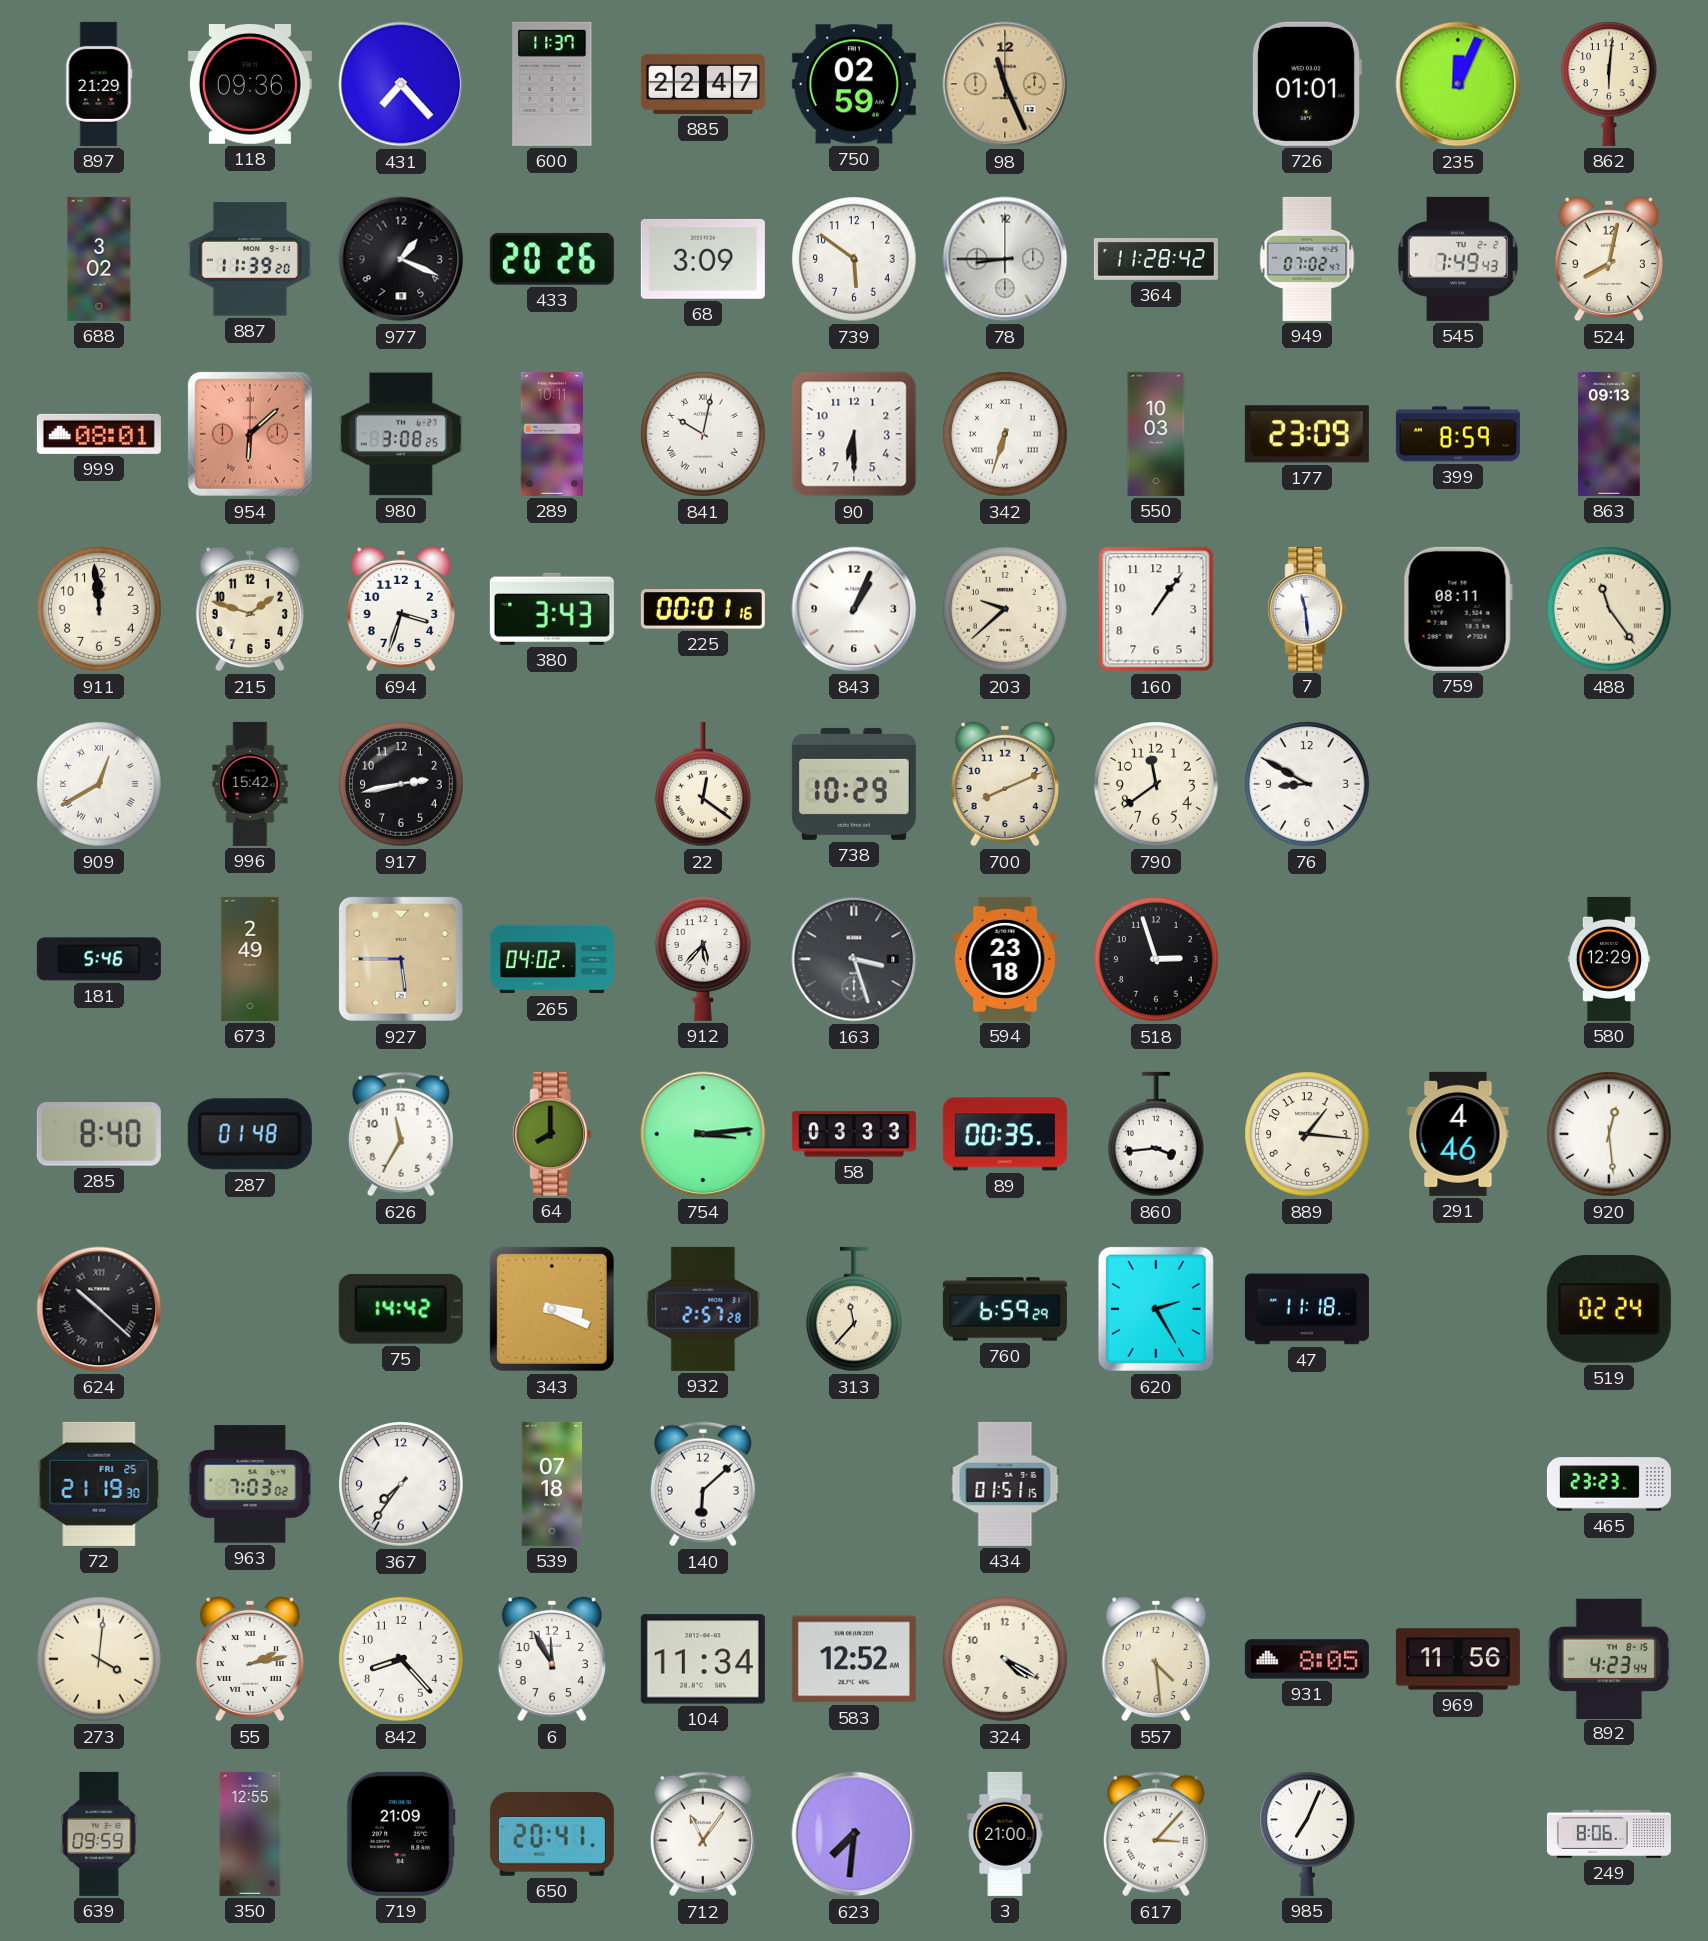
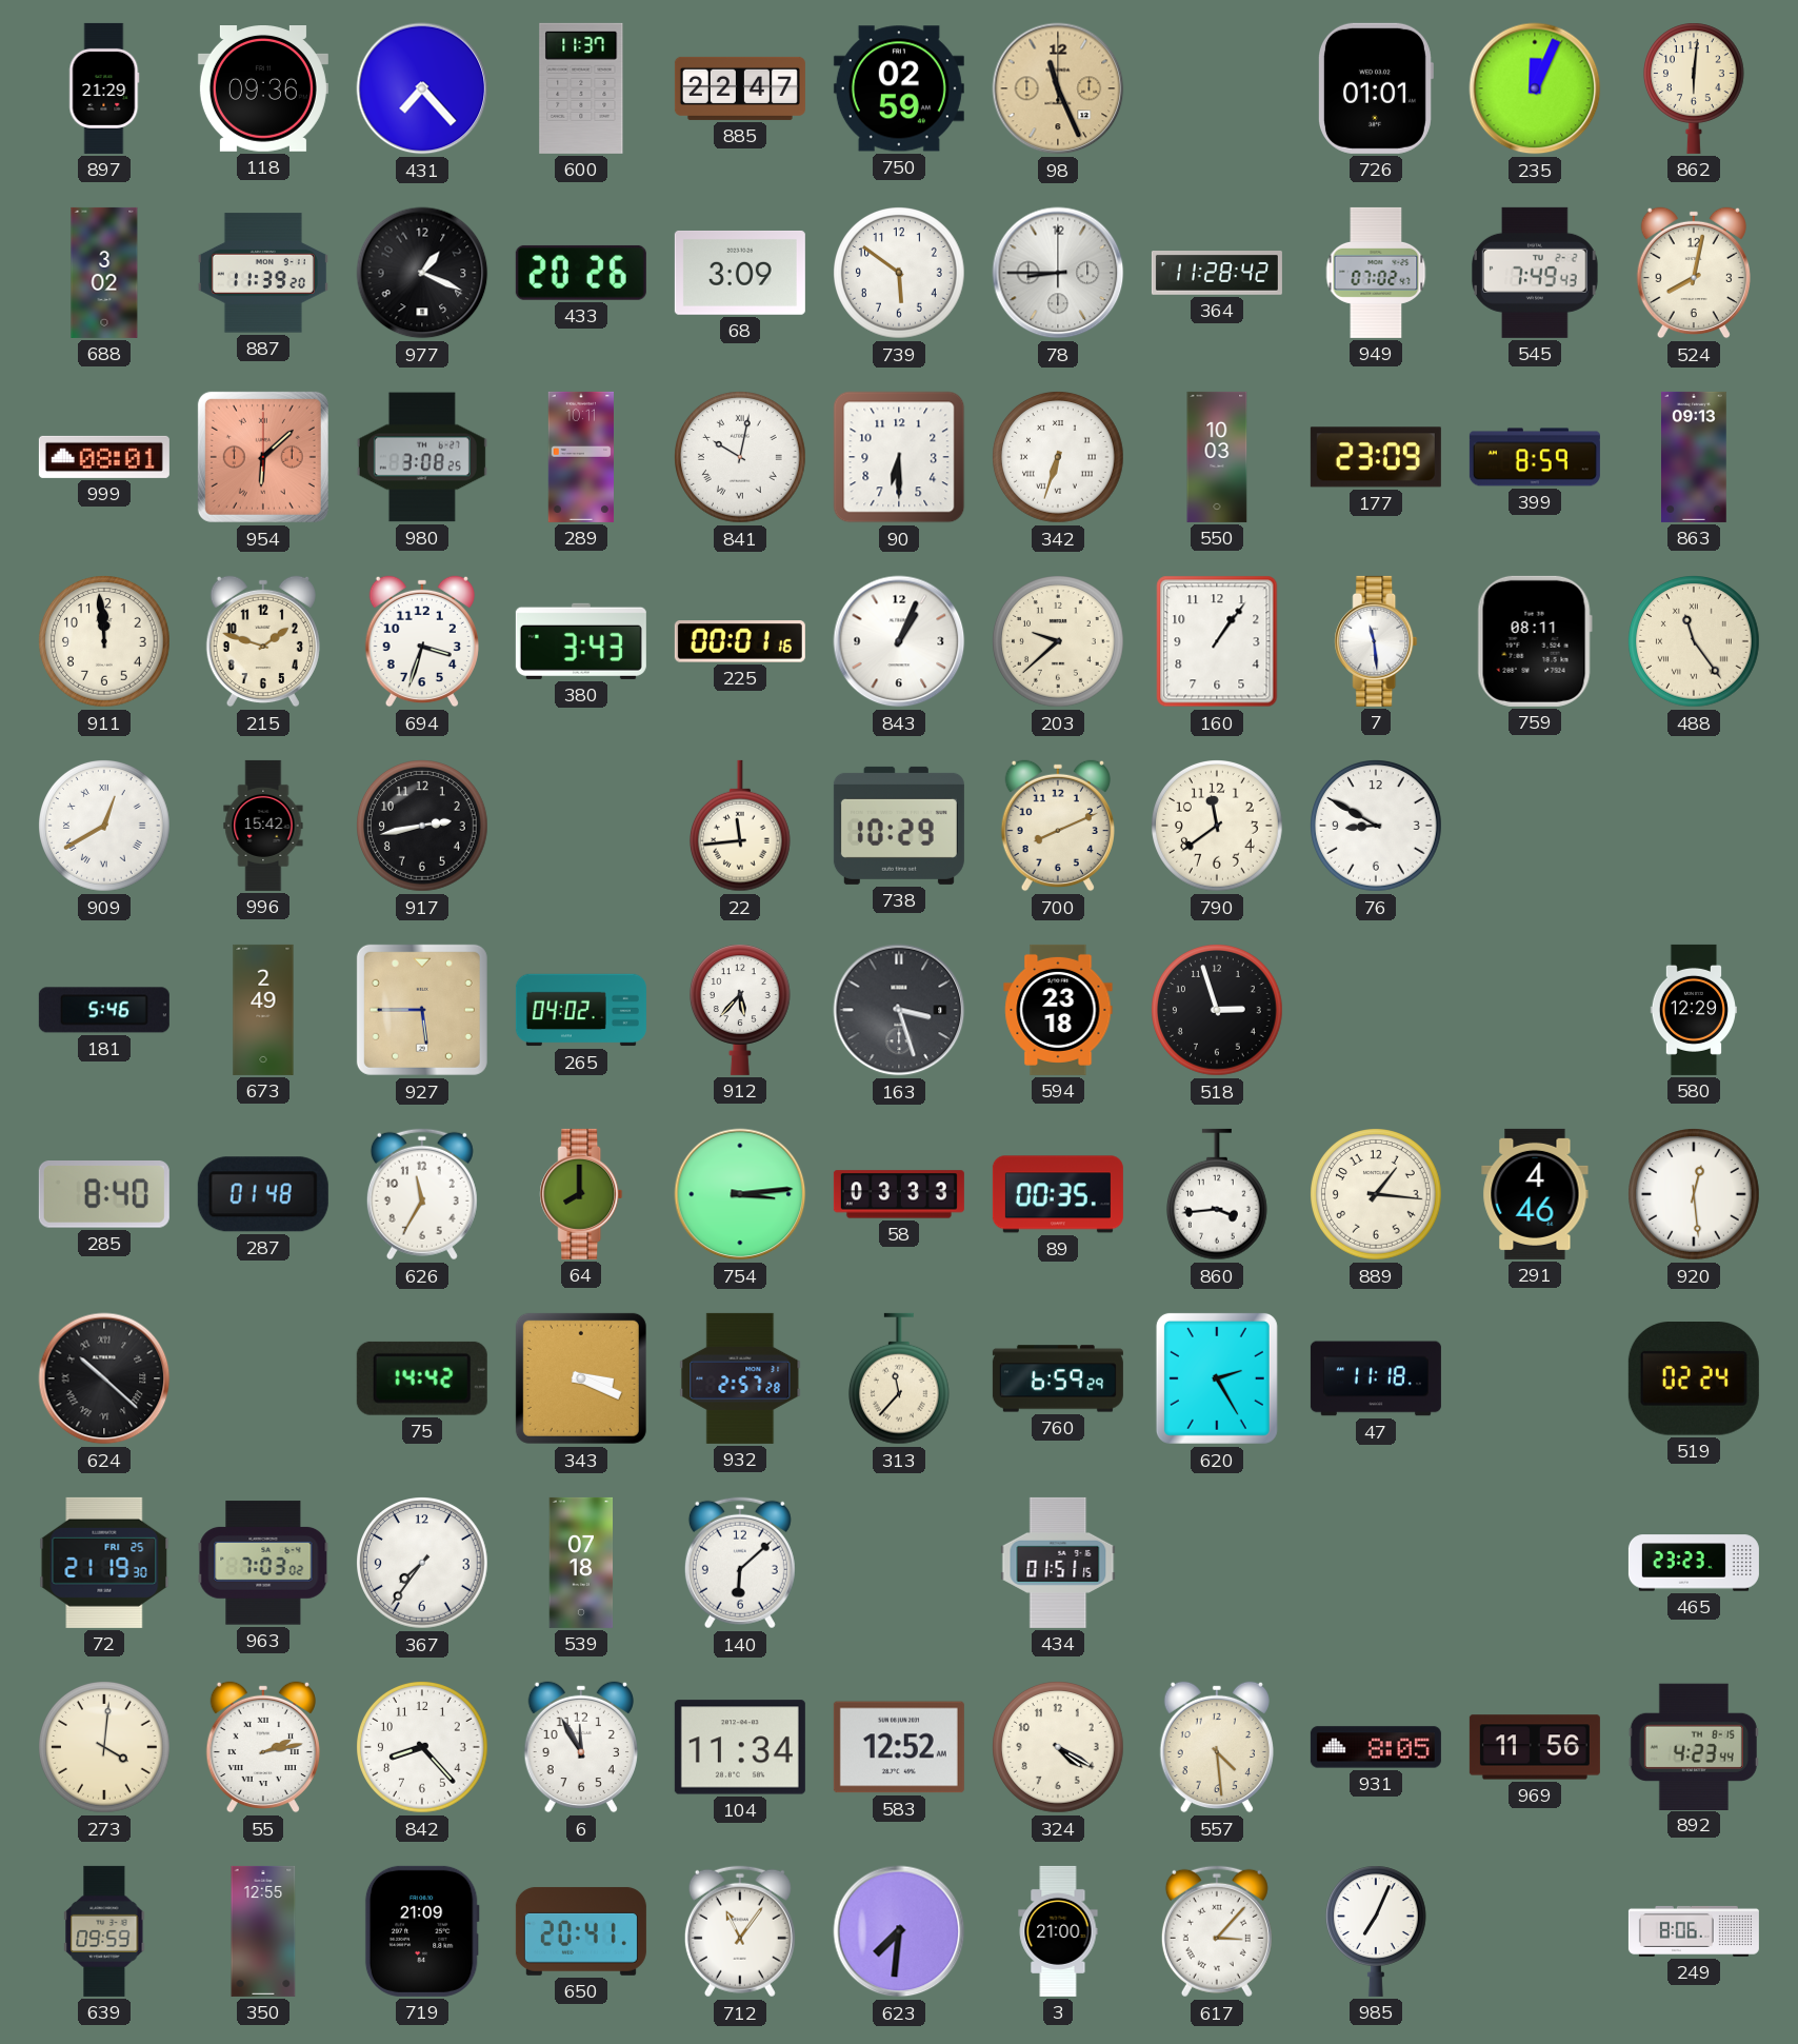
22: 12:21 -> 11:44
